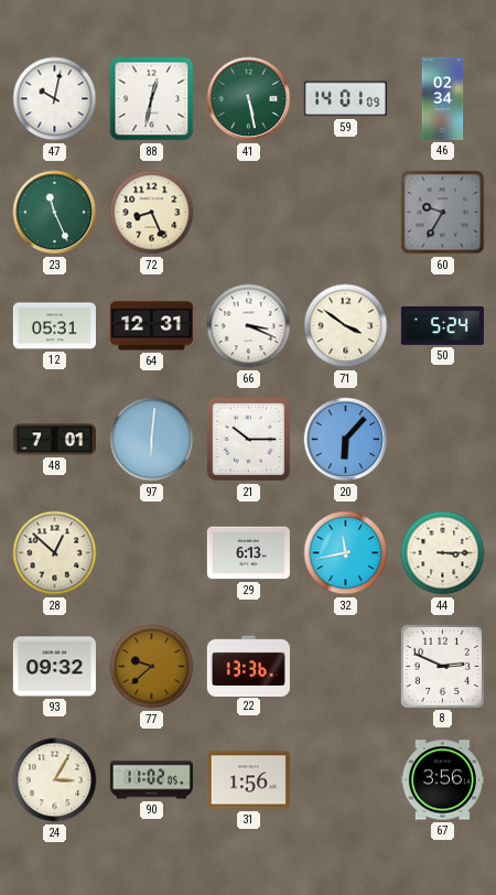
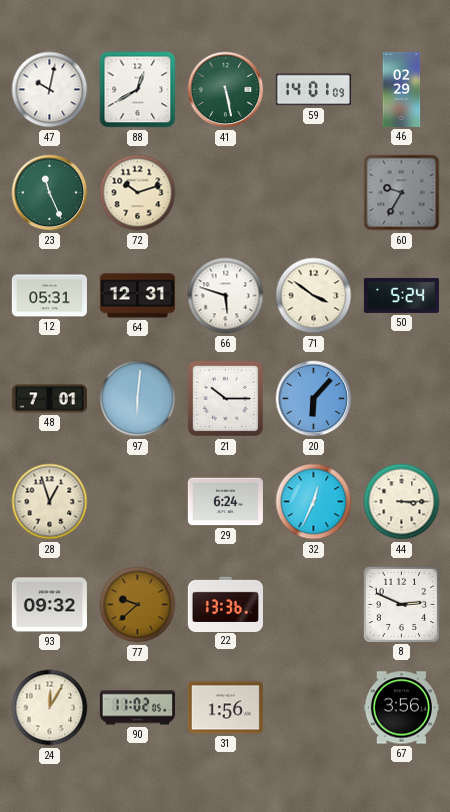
88: 12:32 -> 12:40
46: 02:34 -> 02:29
72: 8:26 -> 10:12
66: 3:19 -> 5:48
28: 12:52 -> 12:57
29: 6:13 -> 6:24
32: 11:43 -> 12:34
24: 3:05 -> 12:05
